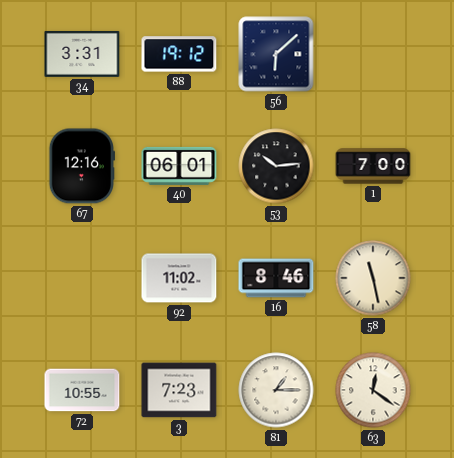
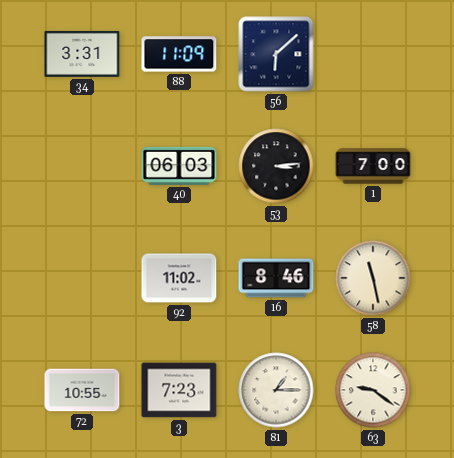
88: 19:12 -> 11:09
67: 12:16 -> none
40: 06:01 -> 06:03
53: 10:14 -> 3:14
63: 12:21 -> 9:21
